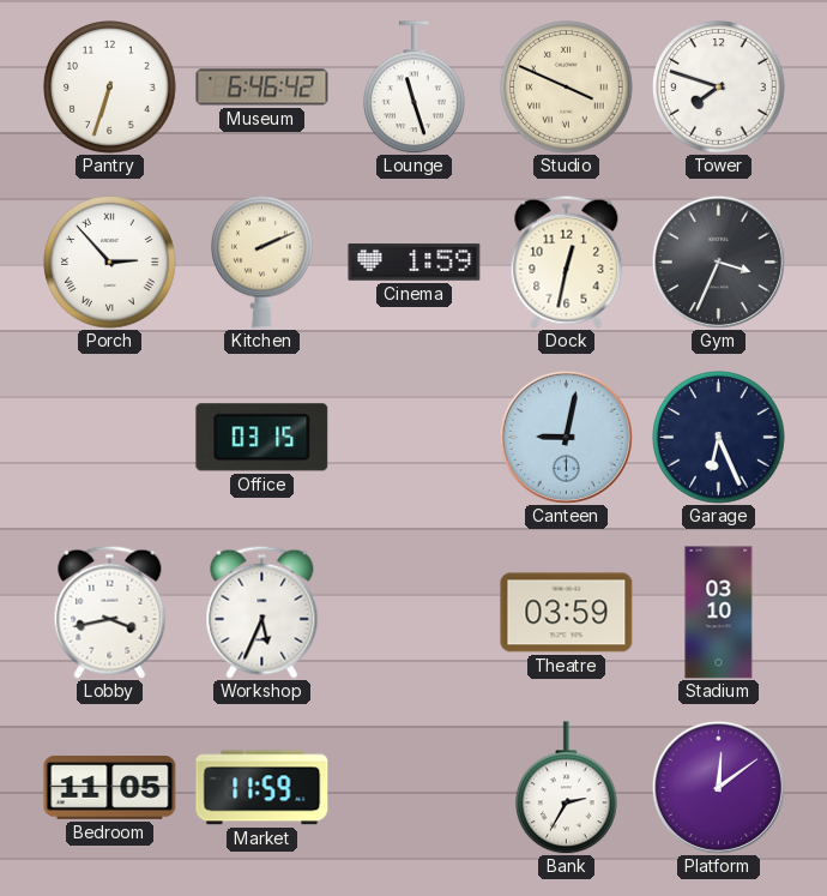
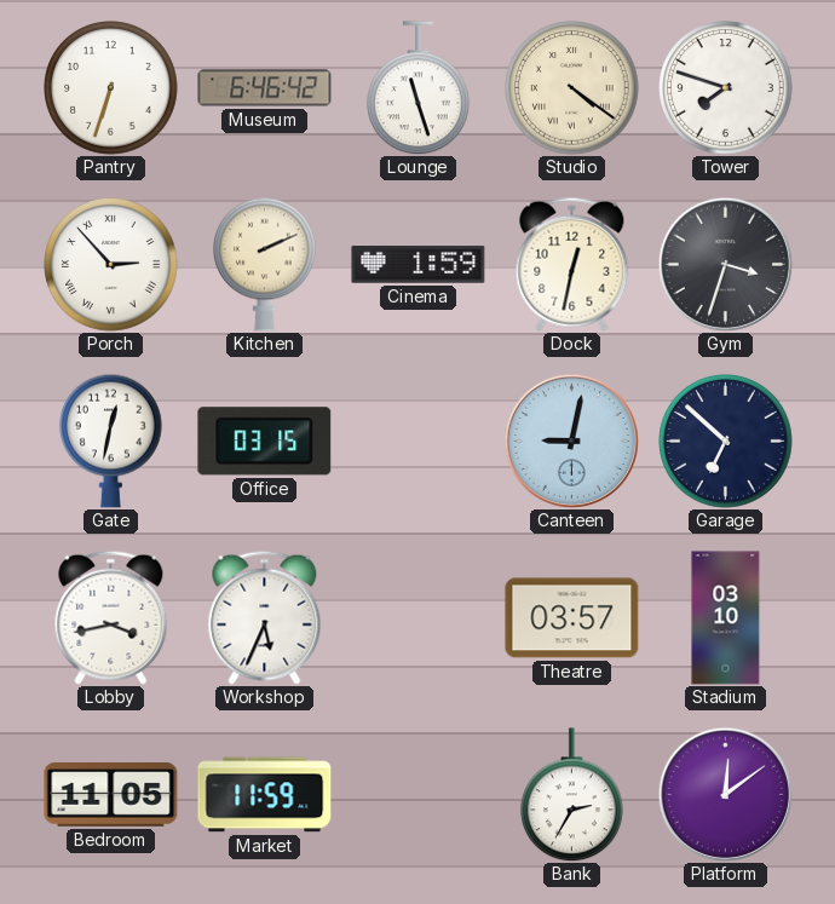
Studio: 3:49 -> 4:21
Gym: 3:34 -> 3:33
Gate: none -> 12:32
Garage: 6:26 -> 6:52
Theatre: 03:59 -> 03:57
